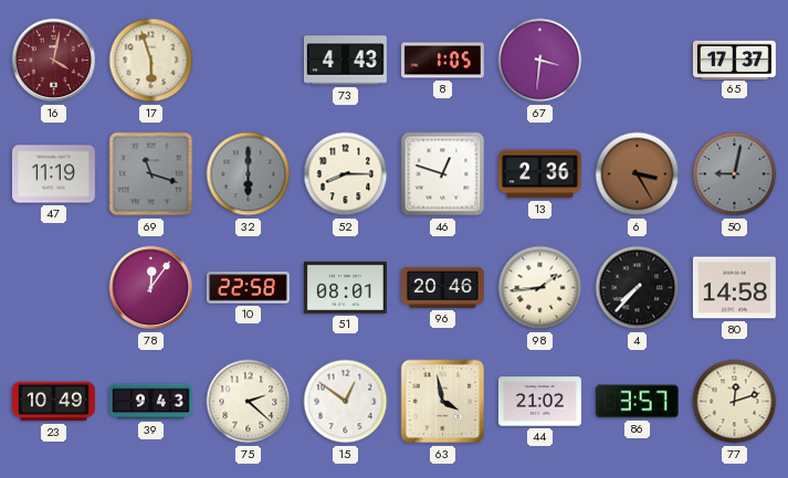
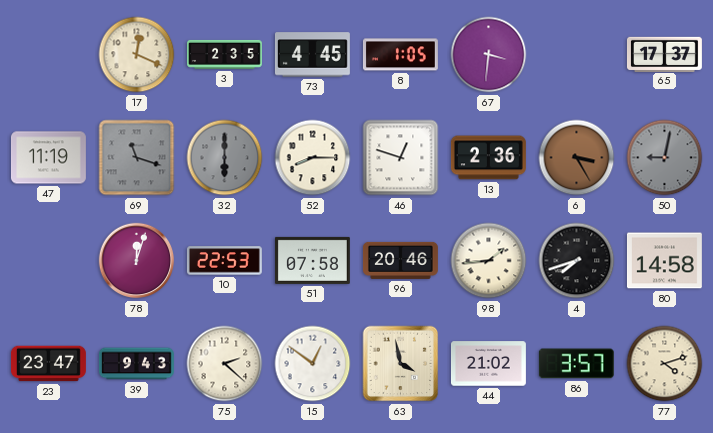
16: 4:02 -> none
17: 5:57 -> 12:19
3: none -> 2:35
73: 4:43 -> 4:45
78: 12:06 -> 12:03
10: 22:58 -> 22:53
51: 08:01 -> 07:58
4: 7:37 -> 7:42
23: 10:49 -> 23:47
77: 12:12 -> 4:12
